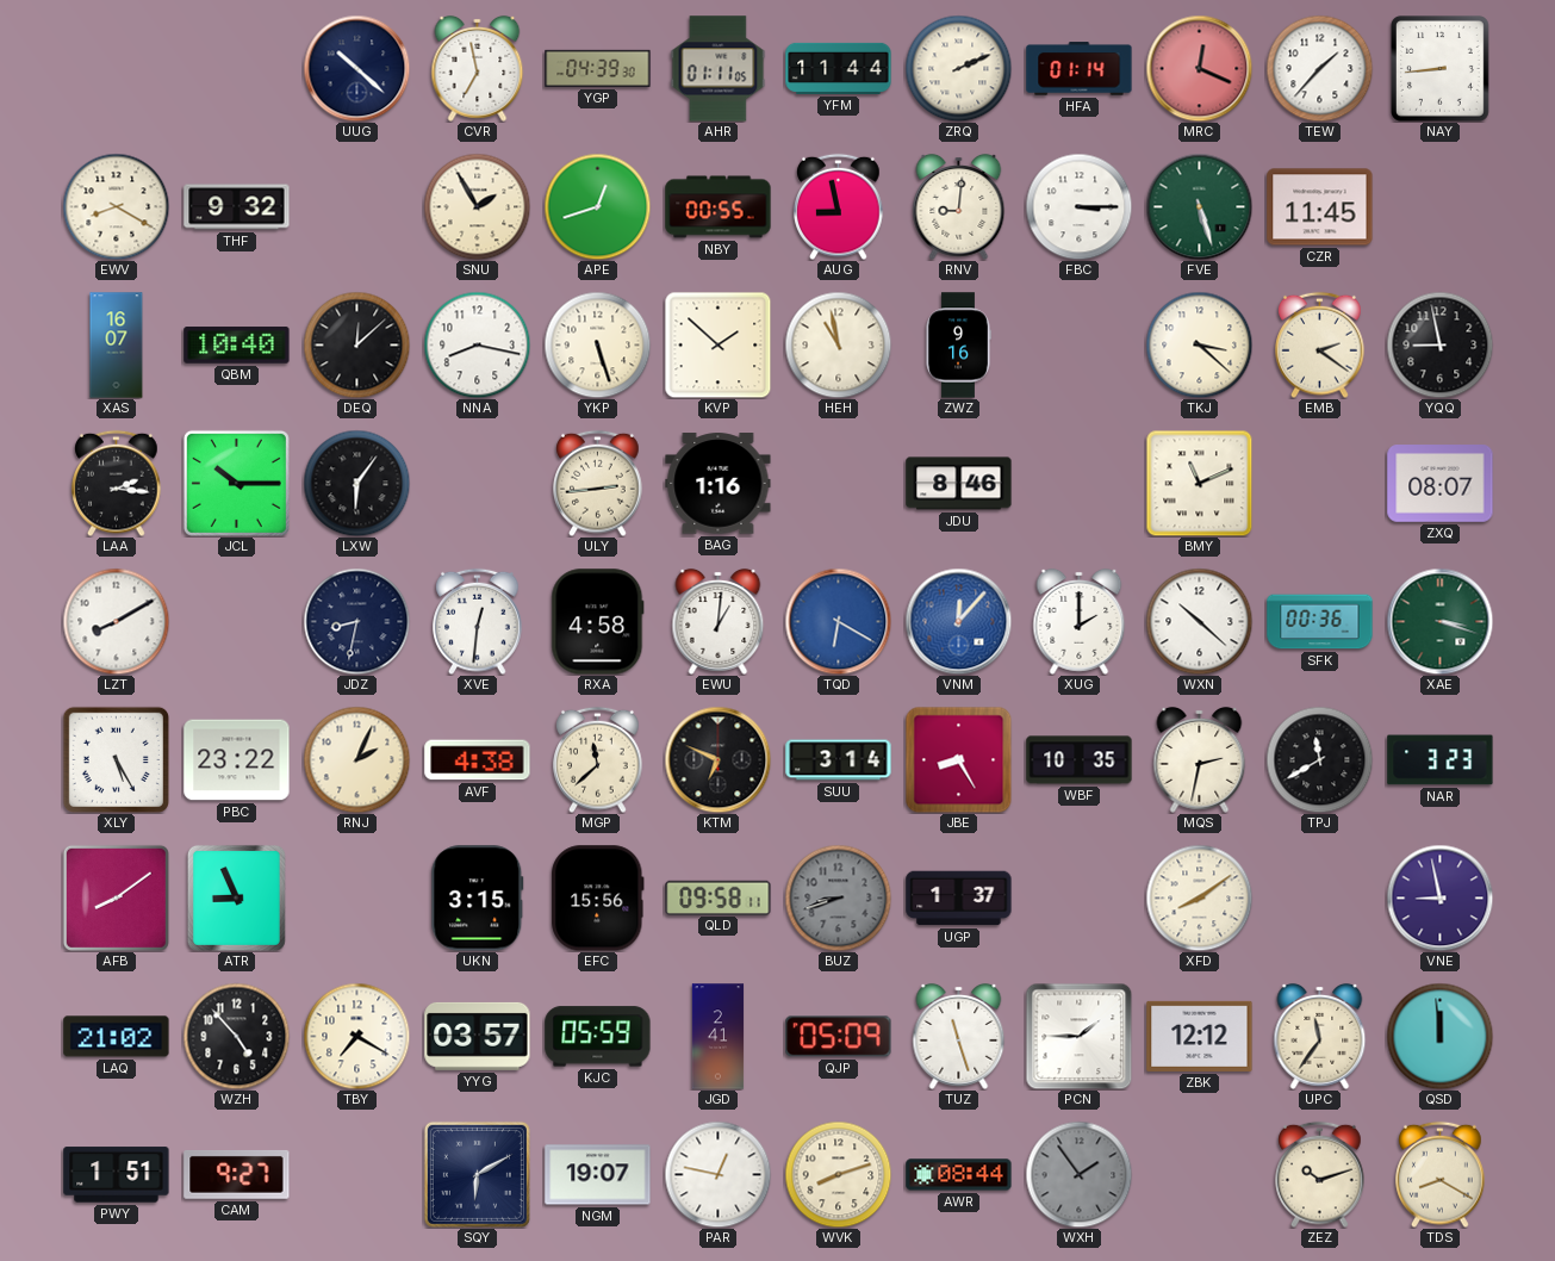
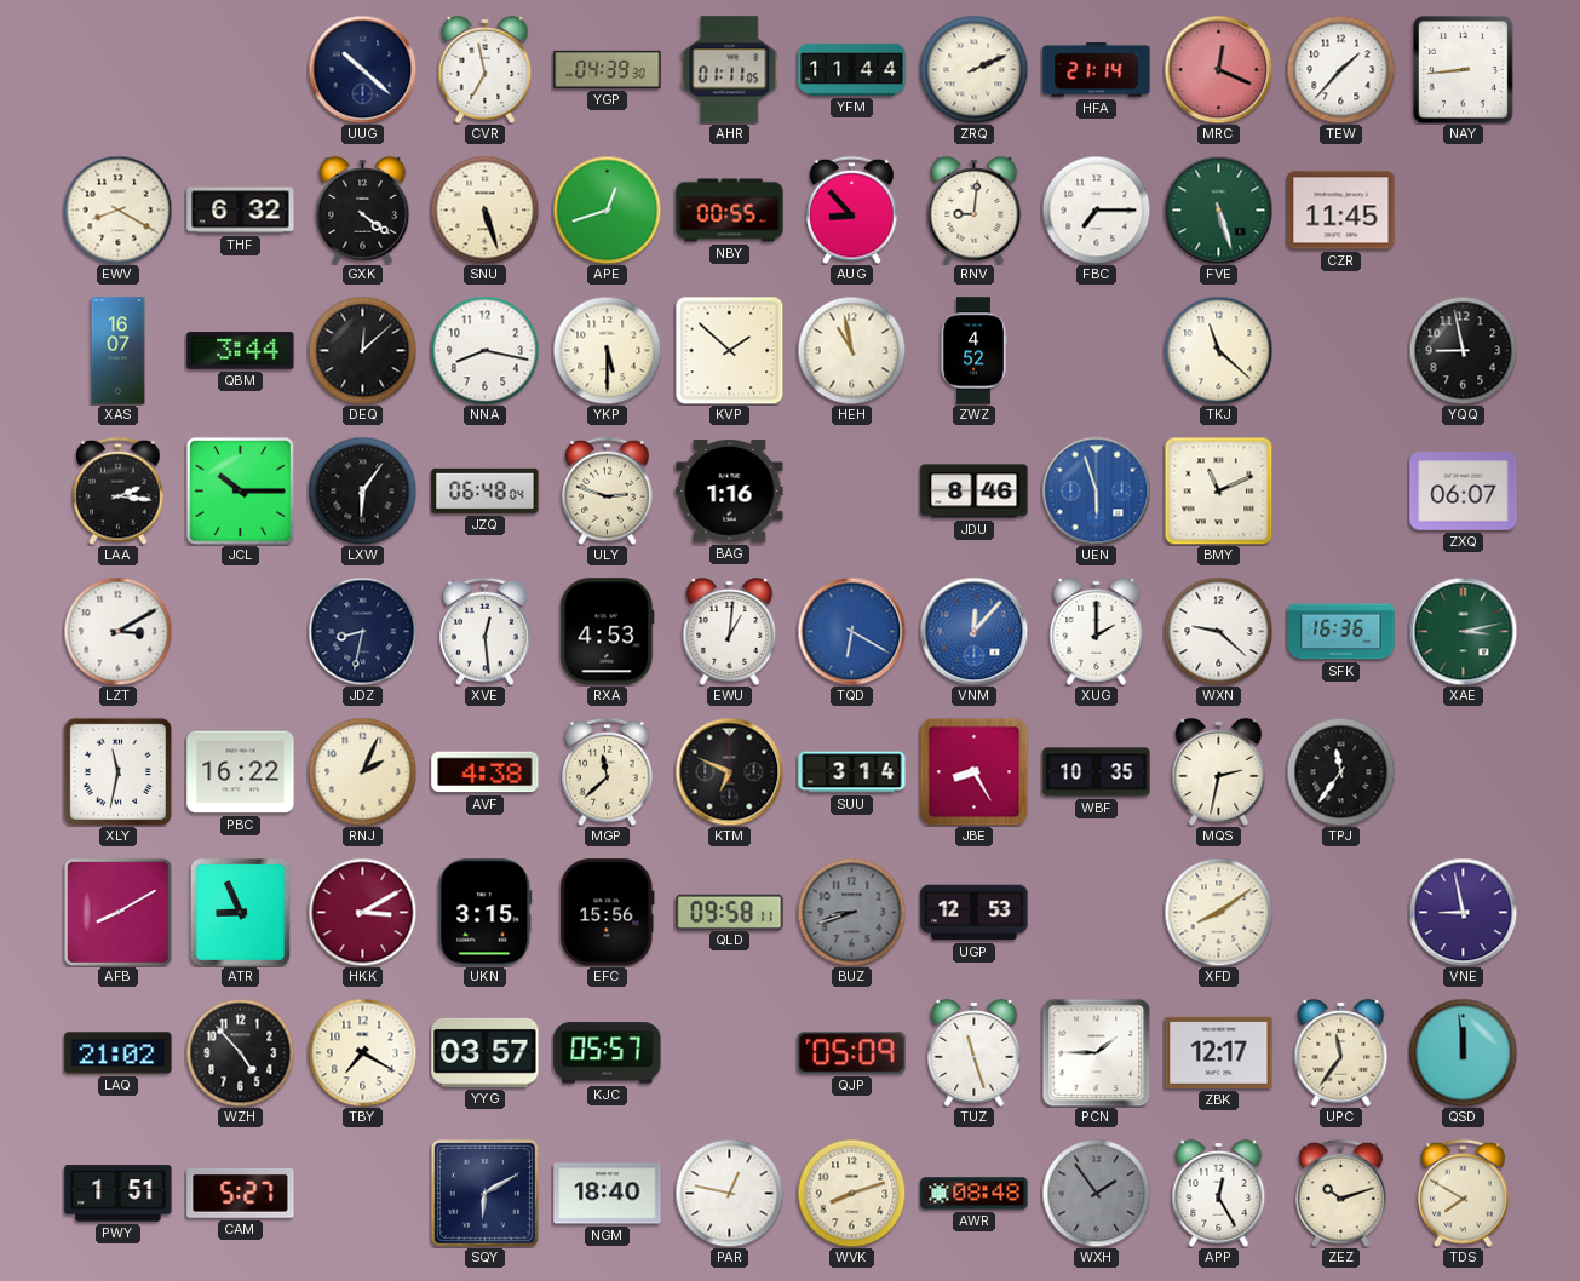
HFA: 01:14 -> 21:14
THF: 9:32 -> 6:32
GXK: none -> 4:21
SNU: 1:55 -> 5:27
AUG: 8:58 -> 8:53
FBC: 3:15 -> 7:15
QBM: 10:40 -> 3:44
YKP: 5:27 -> 5:30
ZWZ: 9:16 -> 4:52
TKJ: 3:22 -> 11:22
EMB: 2:21 -> none
JZQ: none -> 06:48
ULY: 2:44 -> 2:48
UEN: none -> 5:57
ZXQ: 08:07 -> 06:07
LZT: 8:10 -> 3:10
XVE: 12:31 -> 12:29
RXA: 4:58 -> 4:53
WXN: 10:22 -> 9:22
SFK: 00:36 -> 16:36
XAE: 3:18 -> 3:13
XLY: 5:25 -> 11:32
PBC: 23:22 -> 16:22
TPJ: 11:40 -> 11:36
NAR: 3:23 -> none
AFB: 8:09 -> 8:10
HKK: none -> 3:10
UGP: 1:37 -> 12:53
KJC: 05:59 -> 05:57
JGD: 2:41 -> none
ZBK: 12:12 -> 12:17
CAM: 9:27 -> 5:27
NGM: 19:07 -> 18:40
AWR: 08:44 -> 08:48
APP: none -> 12:25
TDS: 8:20 -> 7:50
